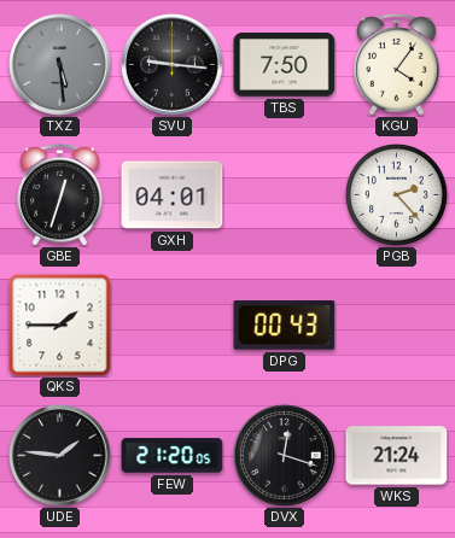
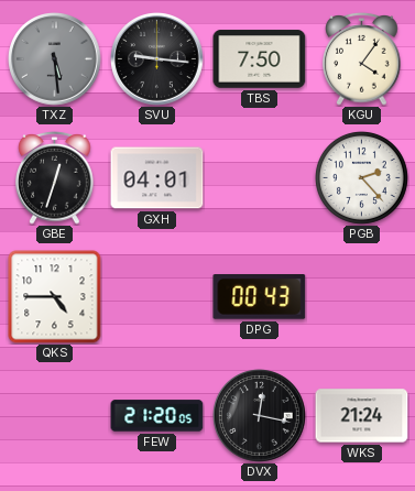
QKS: 1:45 -> 4:45
UDE: 1:46 -> none
DVX: 12:18 -> 12:17
